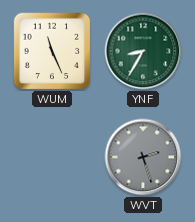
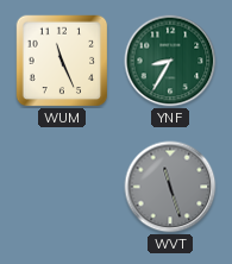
WVT: 2:27 -> 11:27
